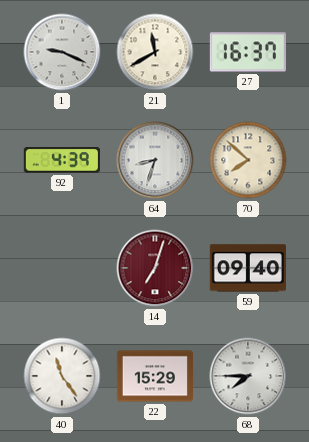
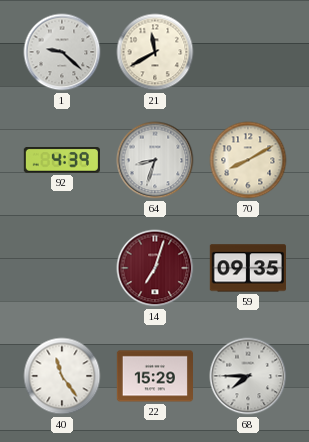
1: 9:19 -> 9:22
27: 16:37 -> none
70: 7:52 -> 8:10
59: 09:40 -> 09:35
